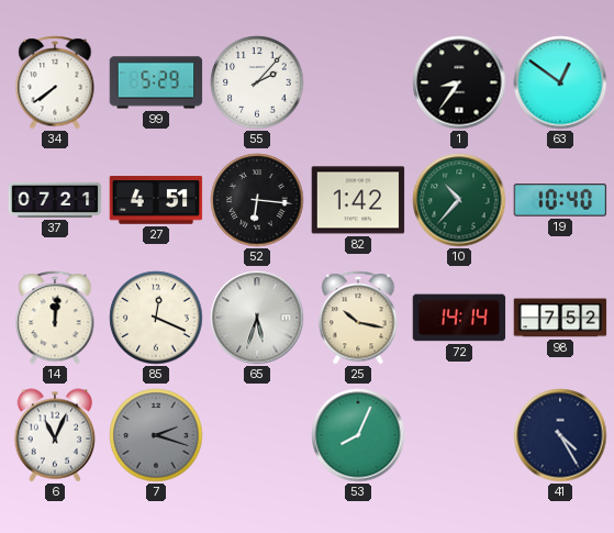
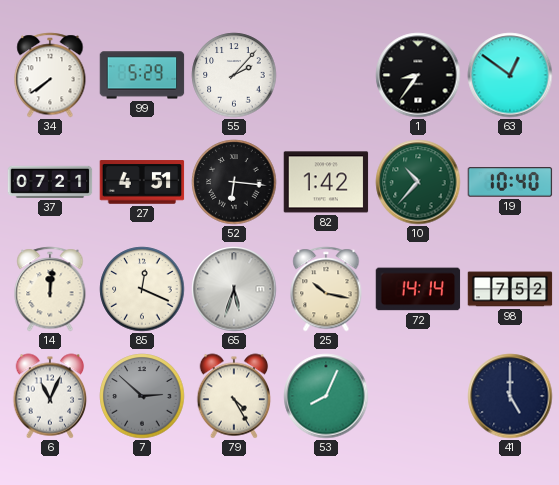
7: 2:18 -> 2:52
79: none -> 4:25
41: 4:25 -> 5:00
